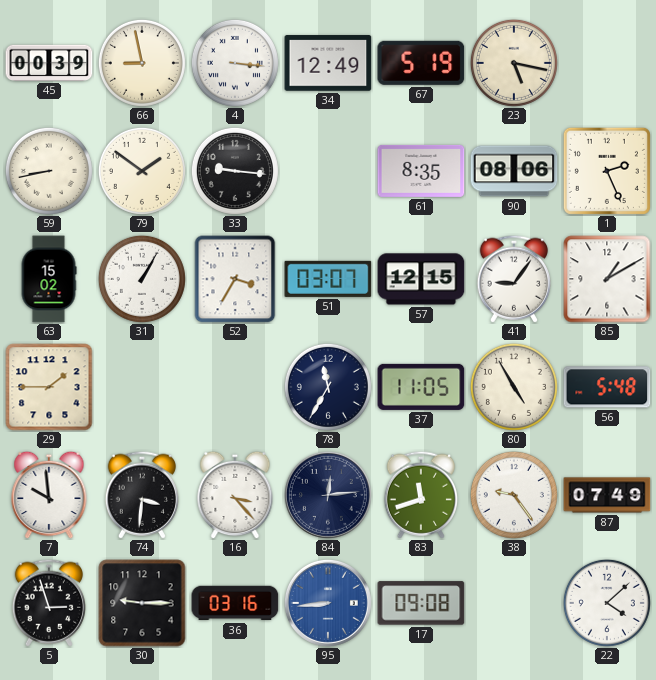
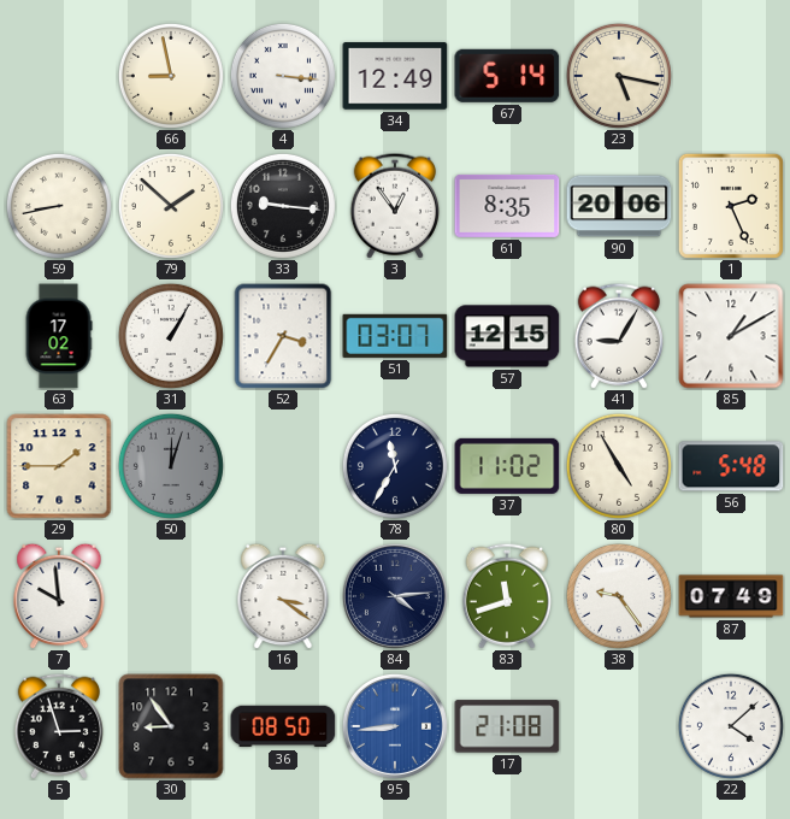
45: 00:39 -> none
67: 5:19 -> 5:14
79: 1:51 -> 1:52
3: none -> 12:54
90: 08:06 -> 20:06
63: 15:02 -> 17:02
41: 9:06 -> 9:05
50: none -> 12:03
37: 11:05 -> 11:02
74: 3:31 -> none
16: 3:23 -> 3:21
84: 12:14 -> 4:14
30: 9:15 -> 8:54
36: 03:16 -> 08:50
17: 09:08 -> 21:08
